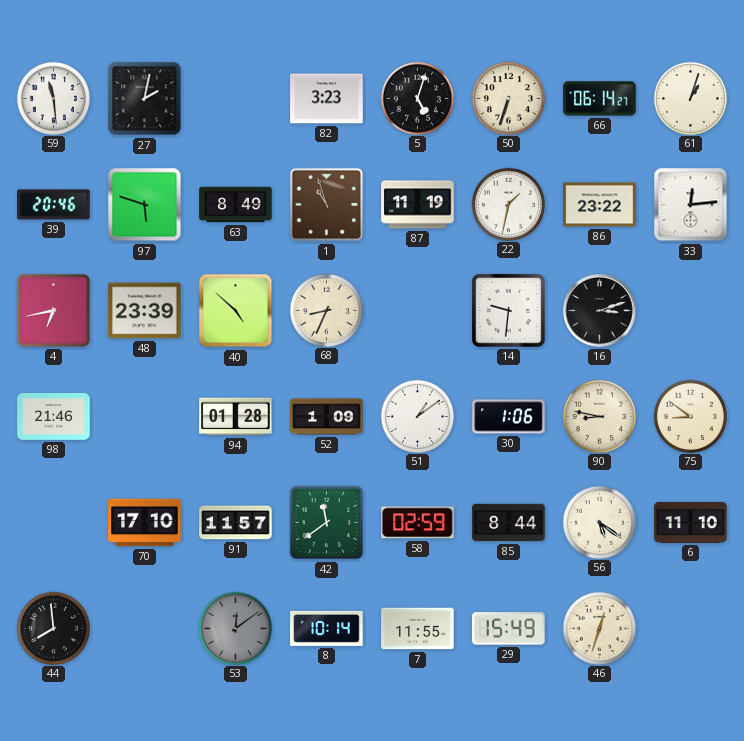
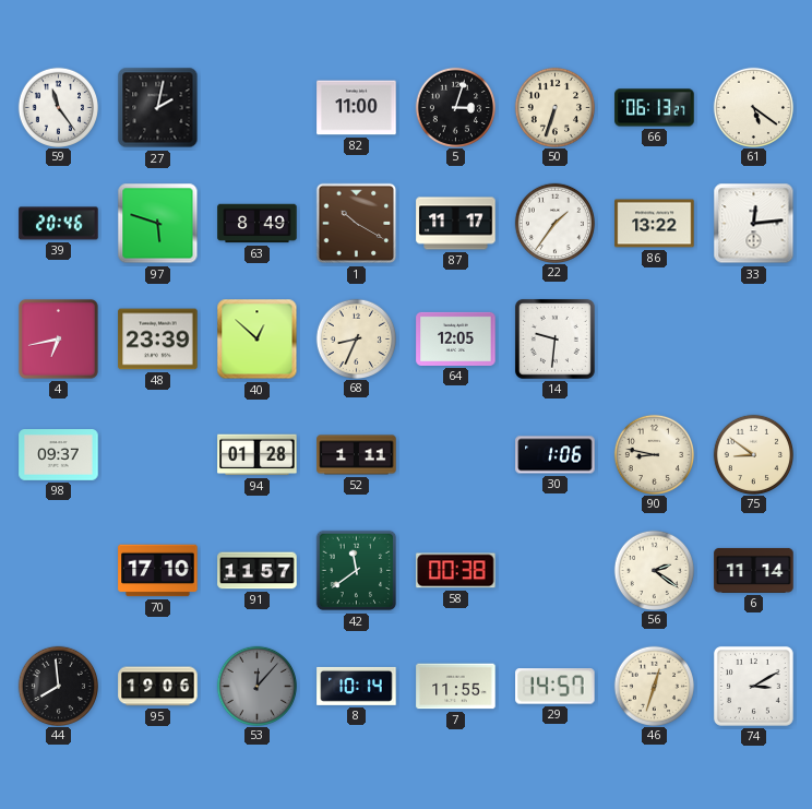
59: 11:29 -> 11:24
82: 3:23 -> 11:00
5: 5:03 -> 3:03
66: 06:14 -> 06:13
61: 1:03 -> 5:21
1: 10:57 -> 10:20
87: 11:19 -> 11:17
22: 1:32 -> 1:36
86: 23:22 -> 13:22
40: 4:52 -> 12:52
64: none -> 12:05
16: 3:12 -> none
98: 21:46 -> 09:37
52: 1:09 -> 1:11
51: 1:09 -> none
58: 02:59 -> 00:38
85: 8:44 -> none
56: 5:21 -> 2:21
6: 11:10 -> 11:14
95: none -> 19:06
53: 12:09 -> 12:07
29: 15:49 -> 14:57
74: none -> 3:10
